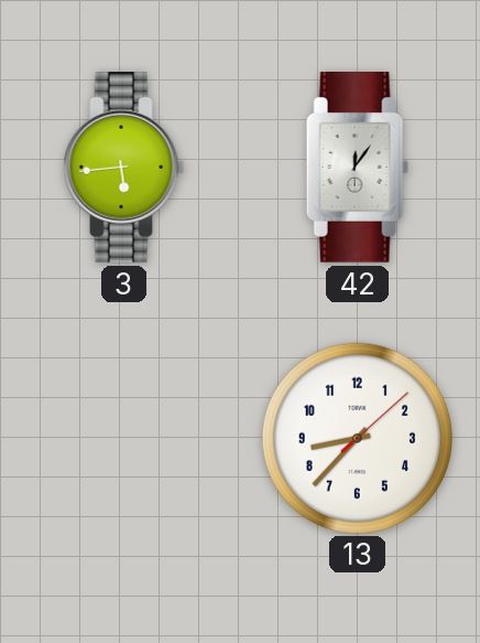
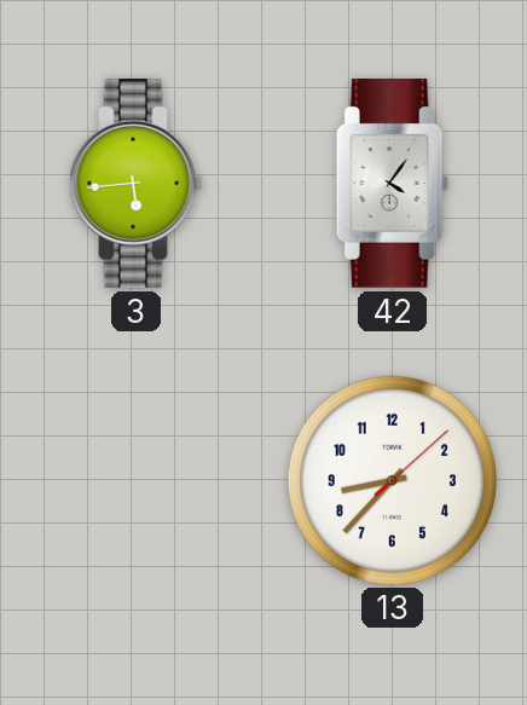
42: 12:06 -> 4:06
